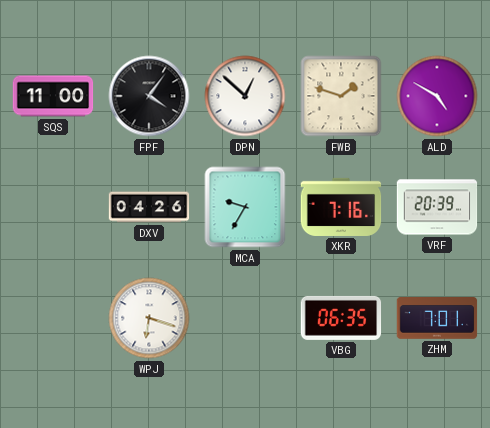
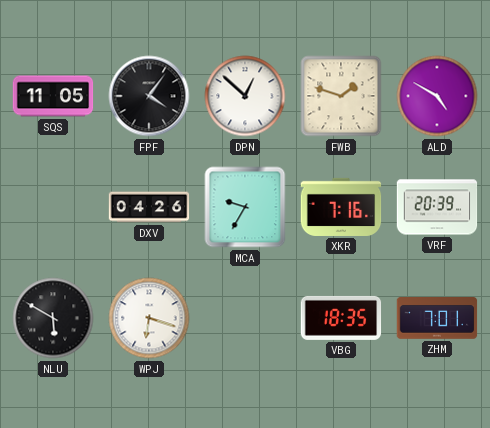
SQS: 11:00 -> 11:05
NLU: none -> 5:50
VBG: 06:35 -> 18:35
